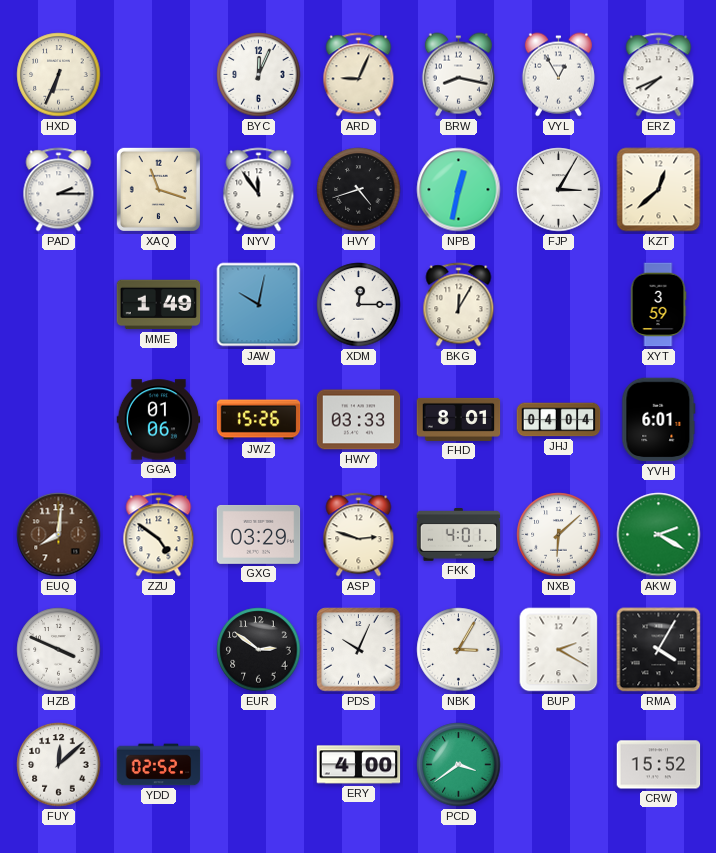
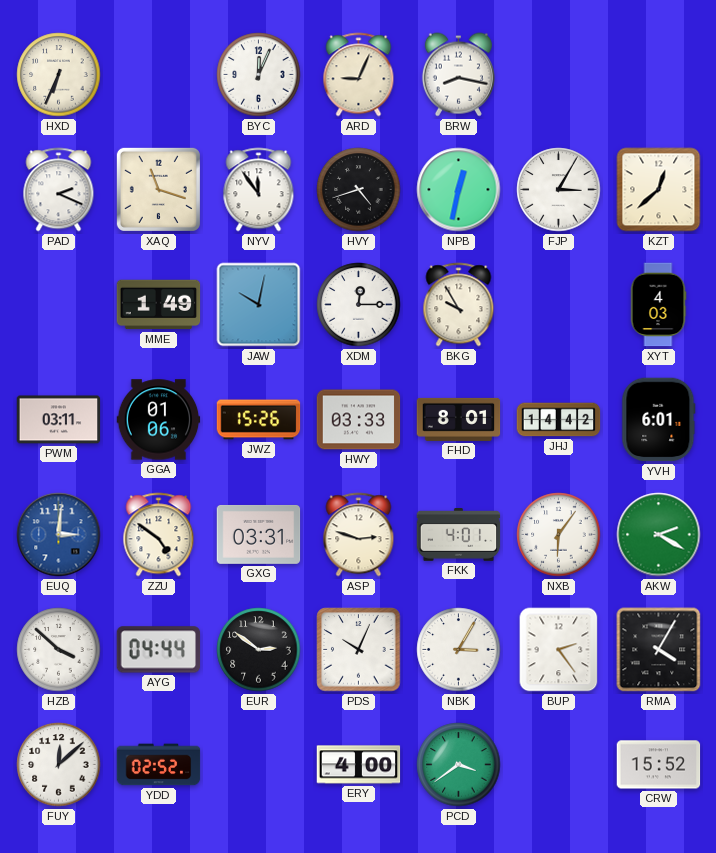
VYL: 12:55 -> none
ERZ: 7:41 -> none
PAD: 2:15 -> 2:19
BKG: 12:05 -> 9:55
XYT: 3:59 -> 4:03
PWM: none -> 03:11
JHJ: 04:04 -> 14:42
EUQ: 8:01 -> 3:01
EUQ dial: brown -> blue
GXG: 03:29 -> 03:31
NXB: 6:08 -> 6:06
HZB: 3:49 -> 3:52
AYG: none -> 04:44
BUP: 2:20 -> 2:24
